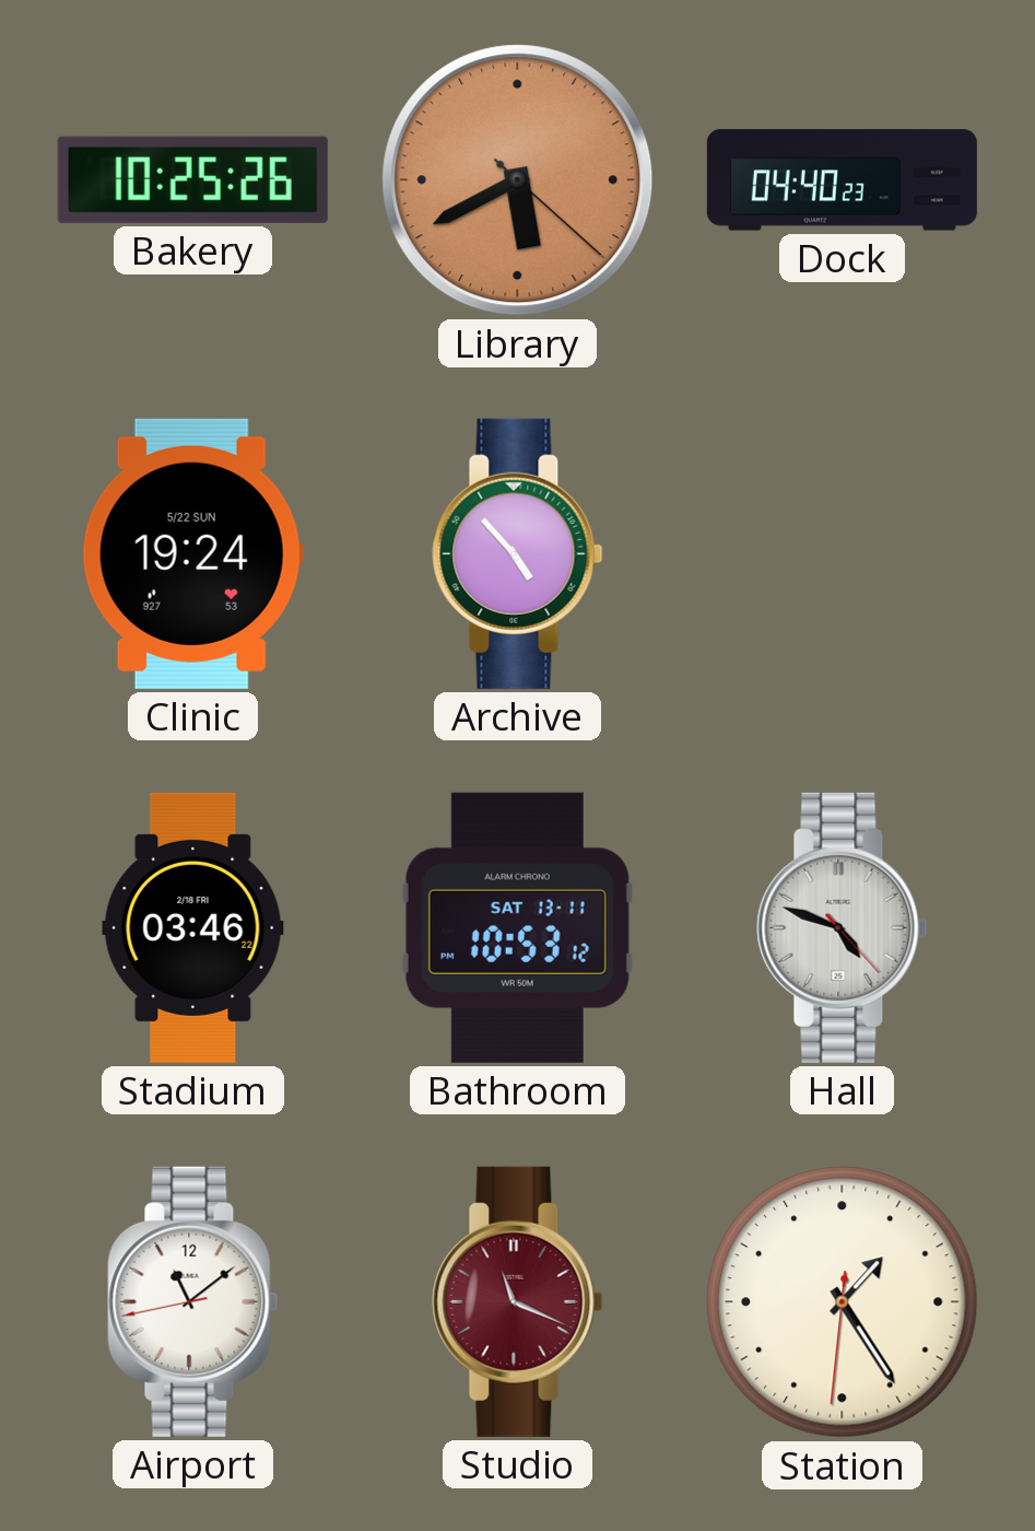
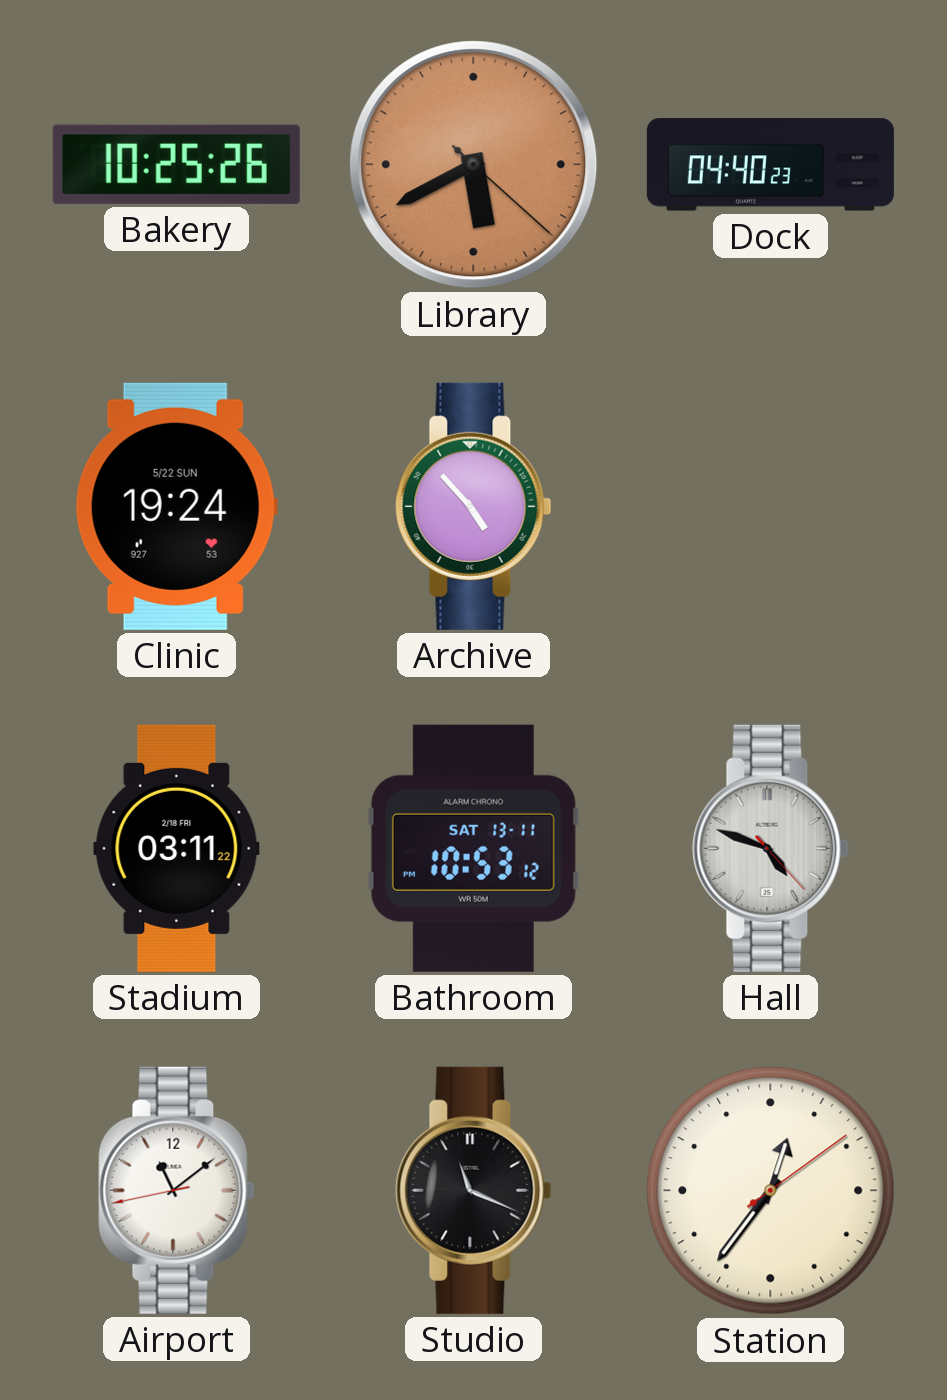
Stadium: 03:46 -> 03:11
Studio dial: burgundy -> black
Station: 1:24 -> 12:36
